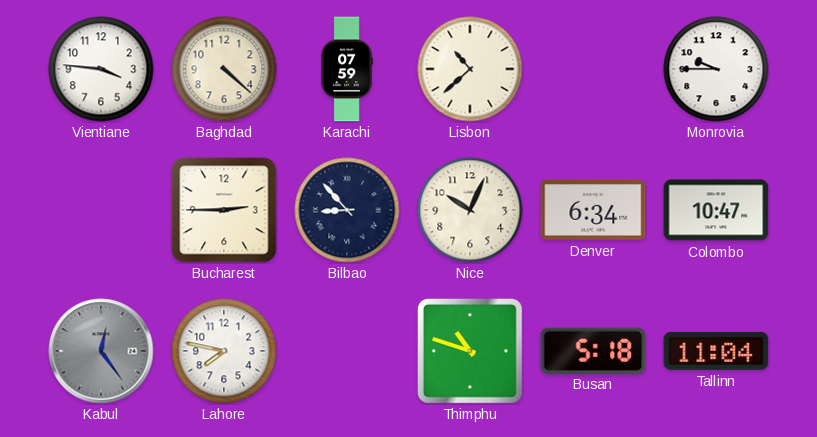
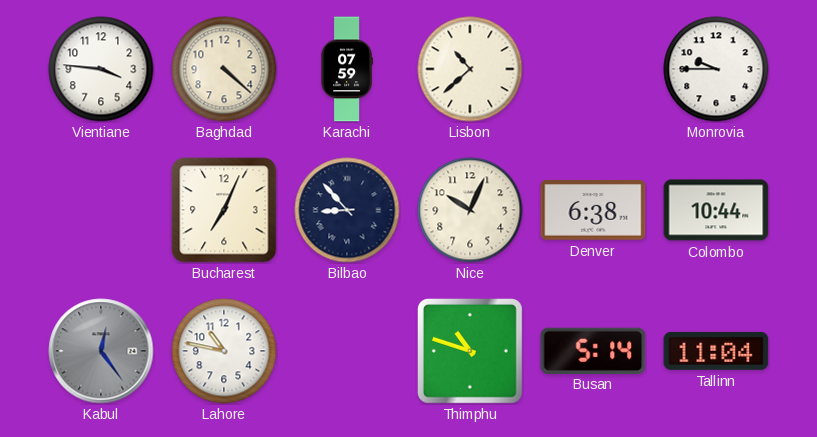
Bucharest: 2:45 -> 7:04
Denver: 6:34 -> 6:38
Colombo: 10:47 -> 10:44
Lahore: 7:47 -> 10:47
Busan: 5:18 -> 5:14
